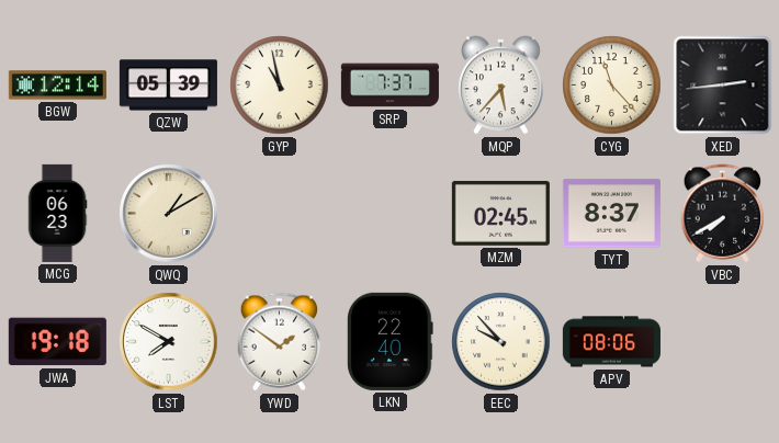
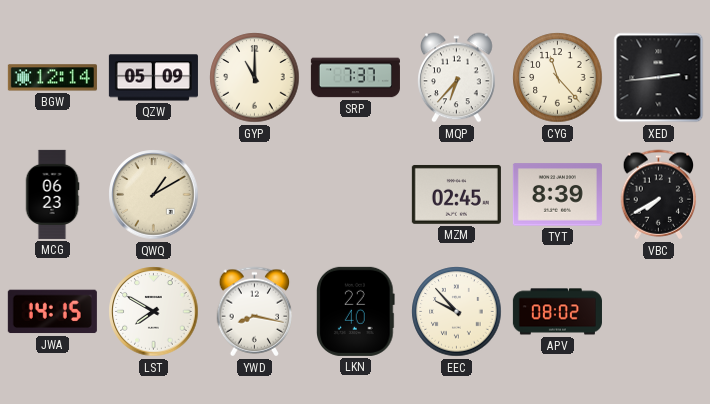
QZW: 05:39 -> 05:09
GYP: 10:58 -> 11:00
MQP: 5:37 -> 6:37
TYT: 8:37 -> 8:39
JWA: 19:18 -> 14:15
YWD: 1:51 -> 8:17
APV: 08:06 -> 08:02
